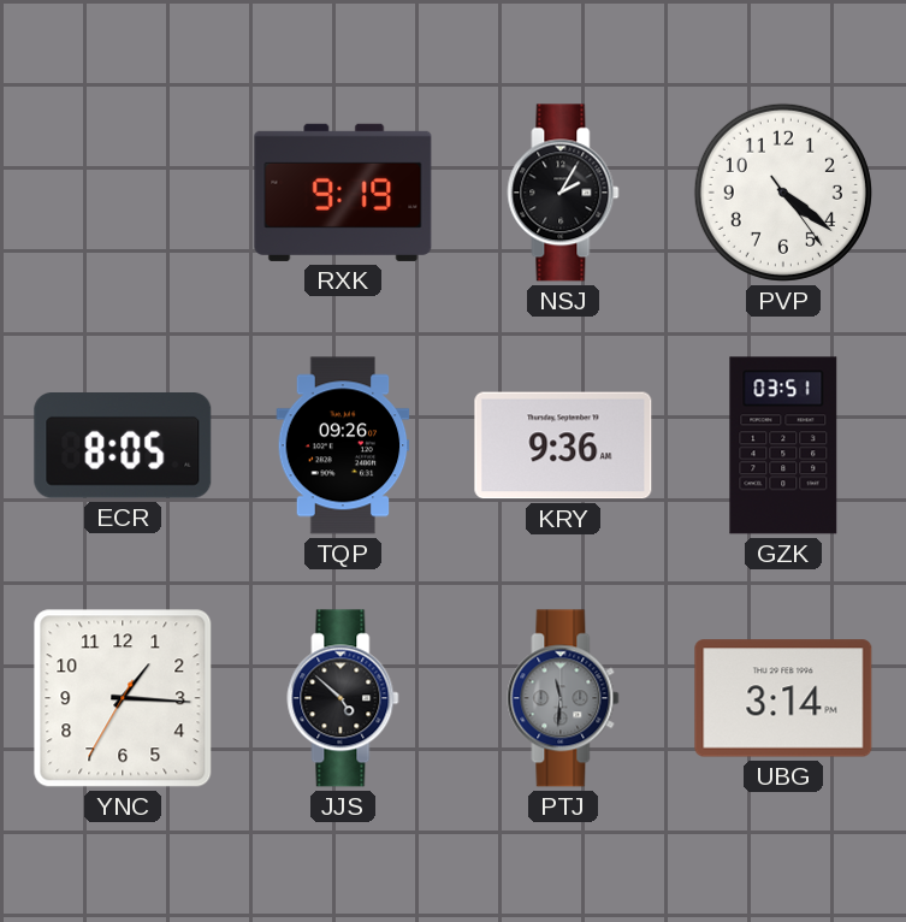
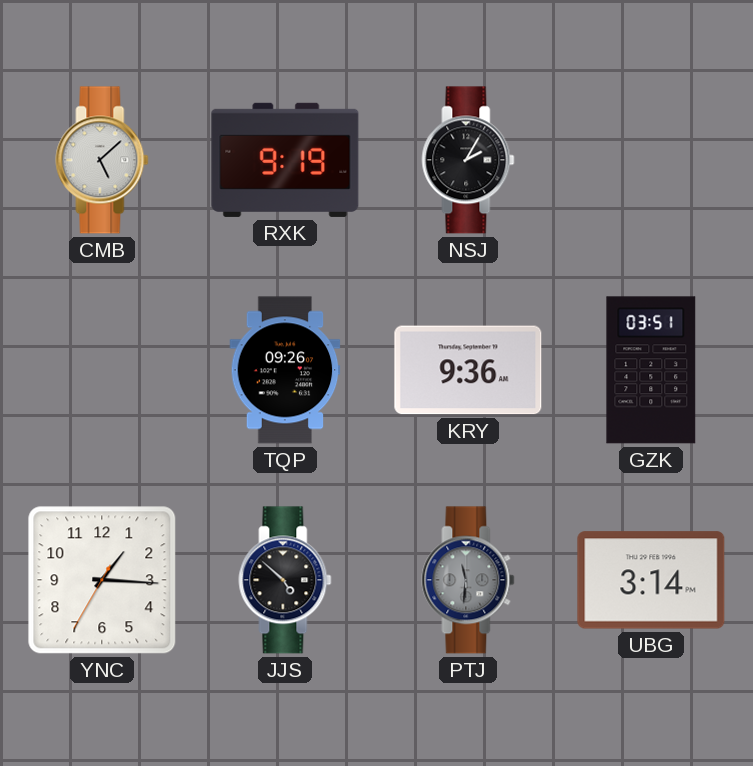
CMB: none -> 5:08
PVP: 4:21 -> none
ECR: 8:05 -> none
